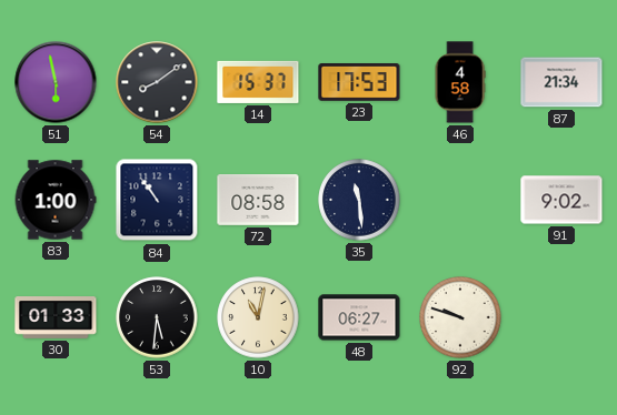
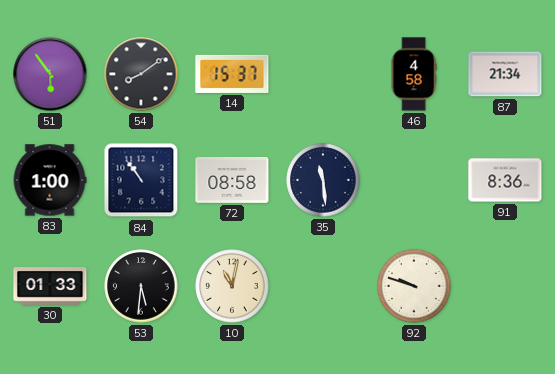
51: 5:58 -> 5:54
23: 17:53 -> none
91: 9:02 -> 8:36
48: 06:27 -> none
